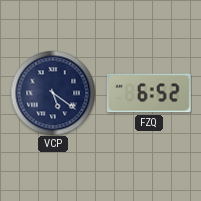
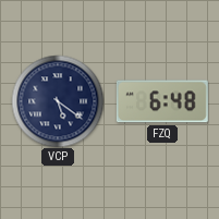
FZQ: 6:52 -> 6:48
